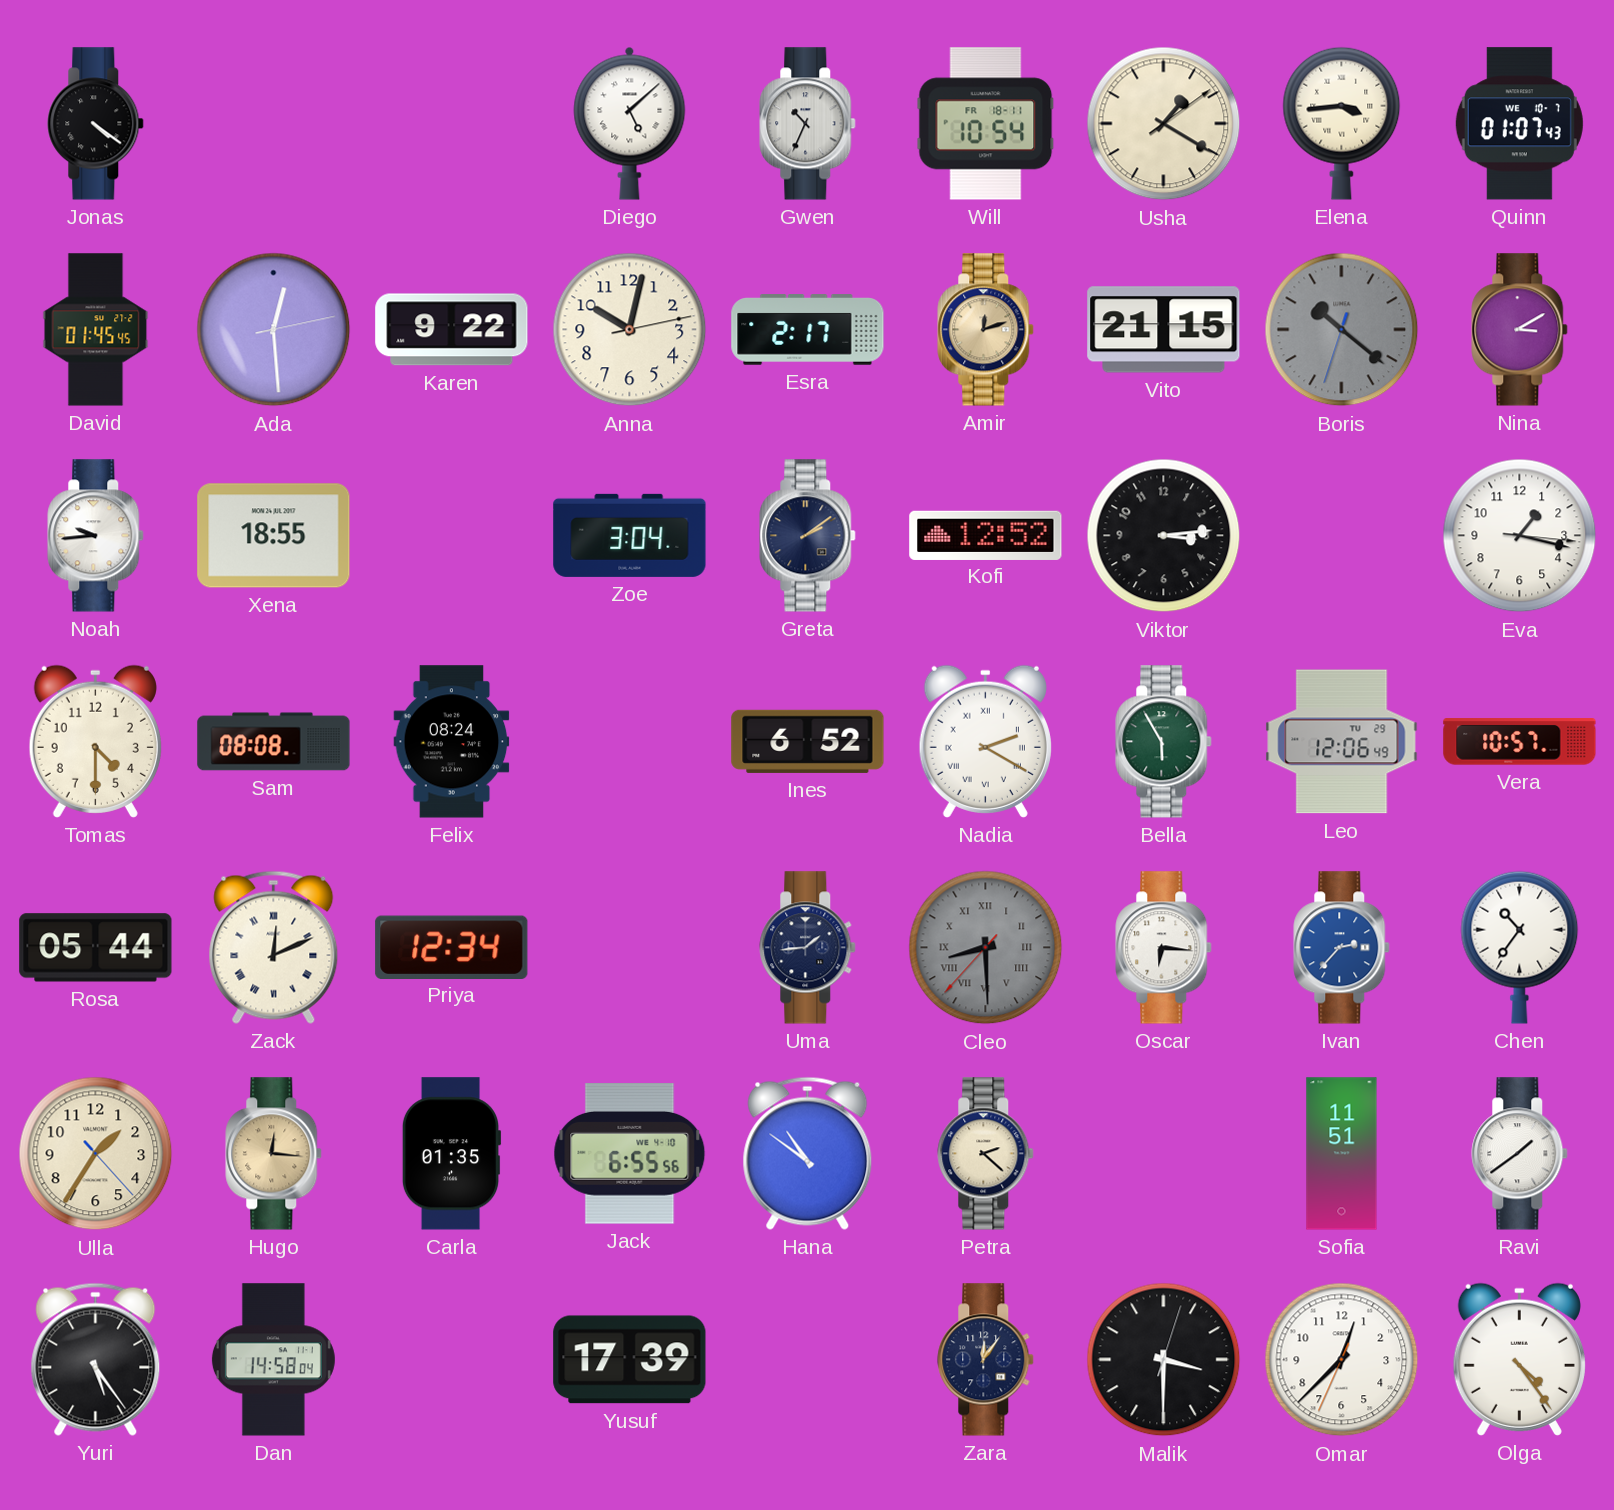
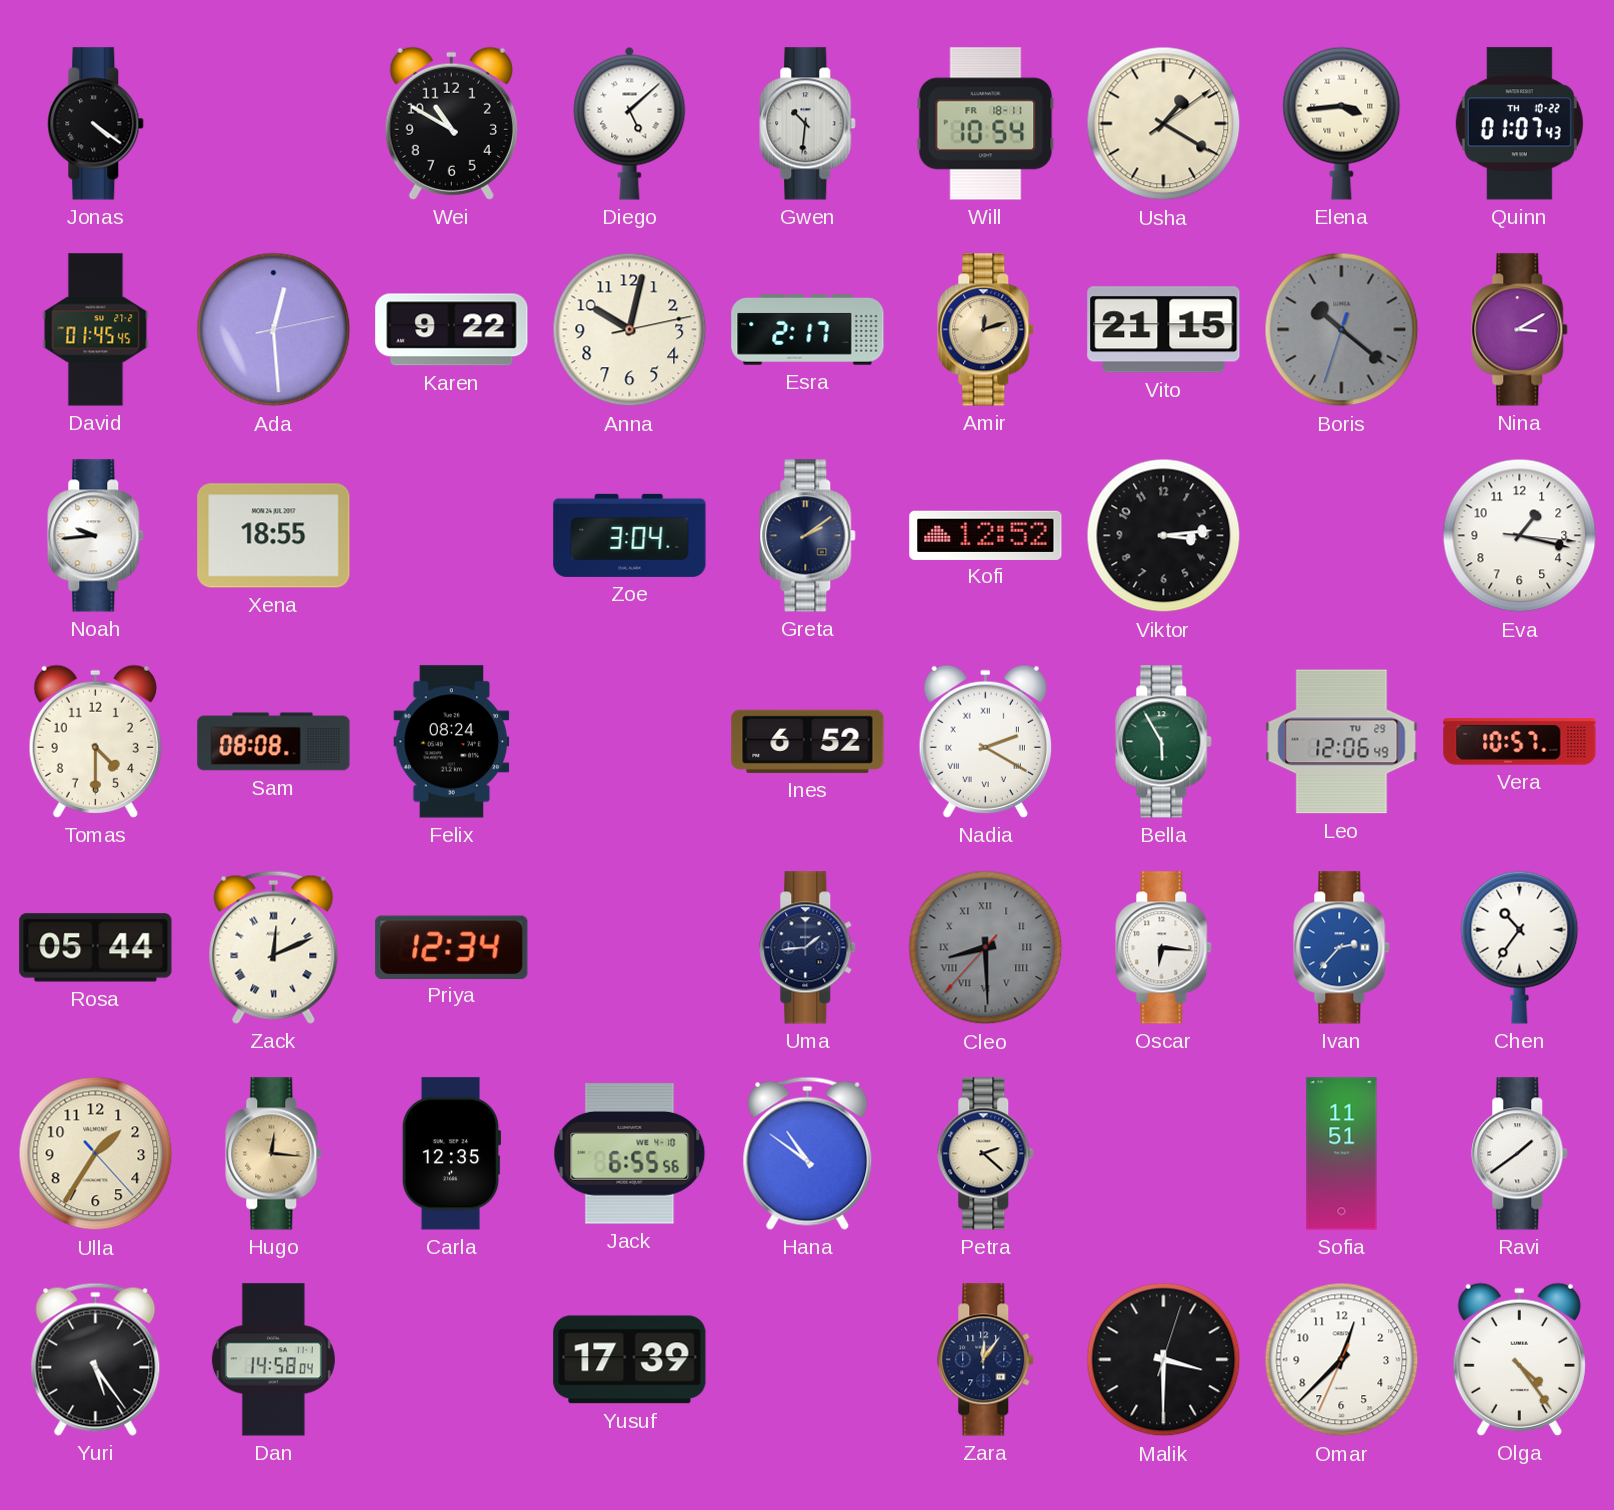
Wei: none -> 10:50
Gwen: 10:34 -> 10:31
Quinn date: WE 10-7 -> TH 10-22
Carla: 01:35 -> 12:35
